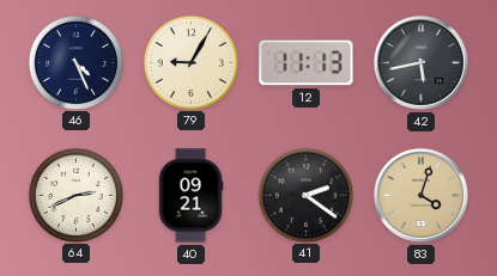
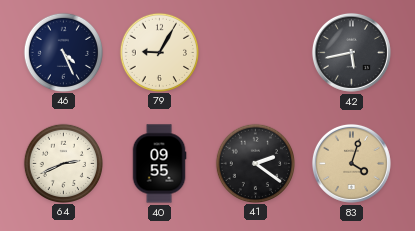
12: 11:13 -> none
40: 09:21 -> 09:55
